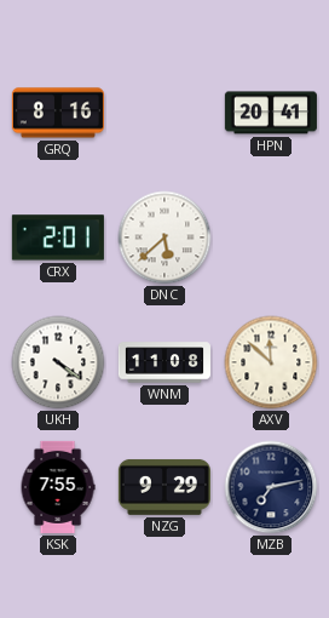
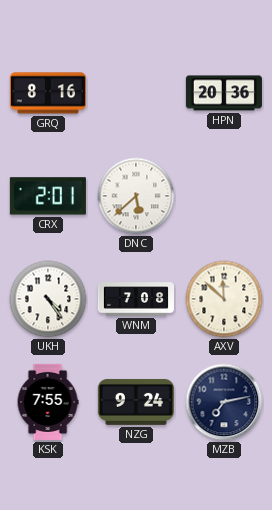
HPN: 20:41 -> 20:36
UKH: 4:21 -> 4:24
WNM: 11:08 -> 7:08
NZG: 9:29 -> 9:24
